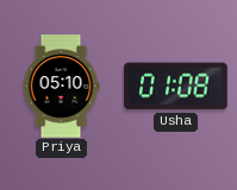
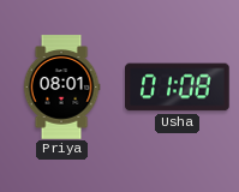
Priya: 05:10 -> 08:01
